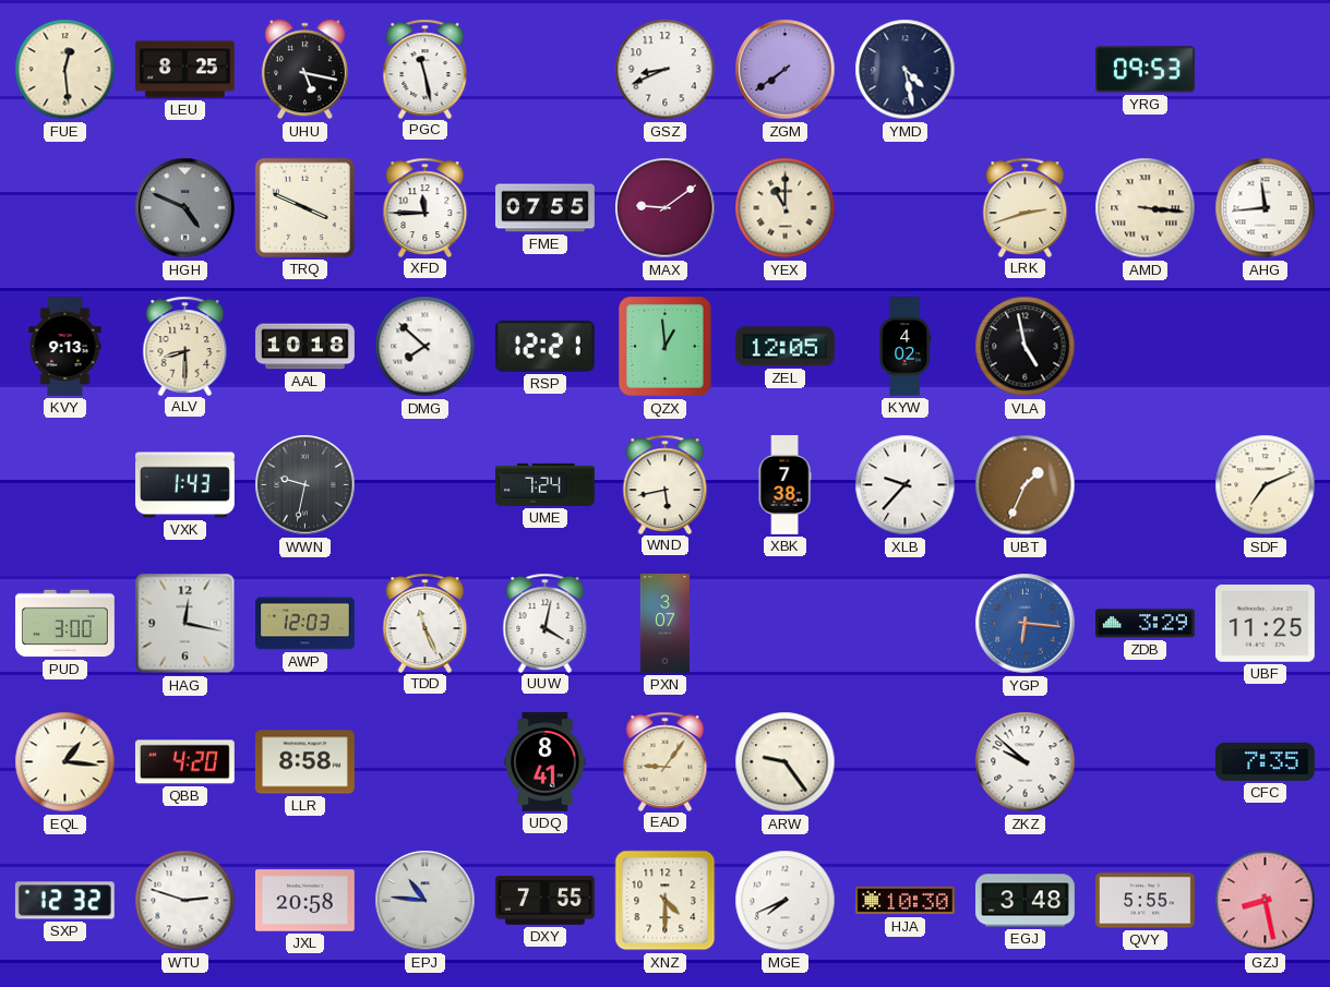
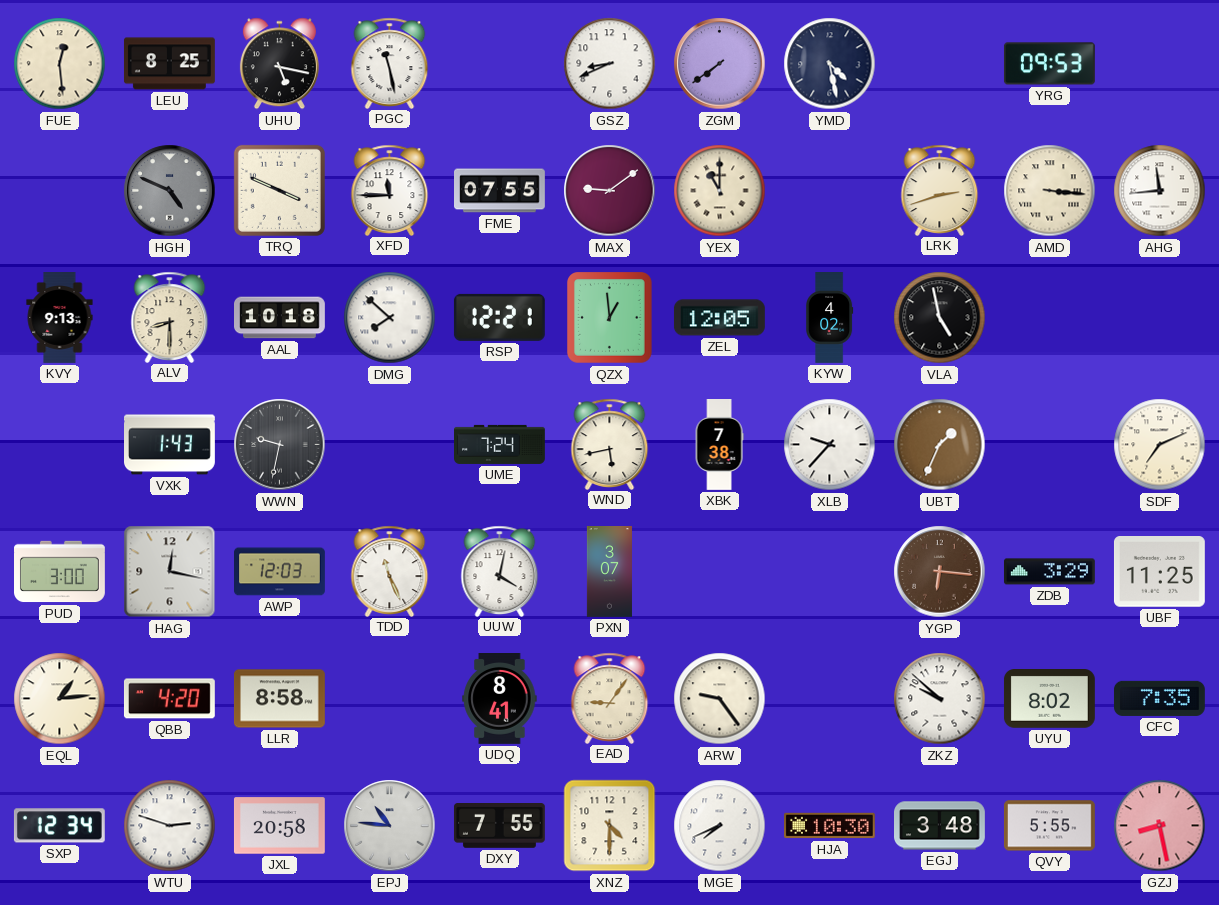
YGP dial: blue -> brown
EQL: 1:16 -> 1:14
UYU: none -> 8:02
SXP: 12:32 -> 12:34
